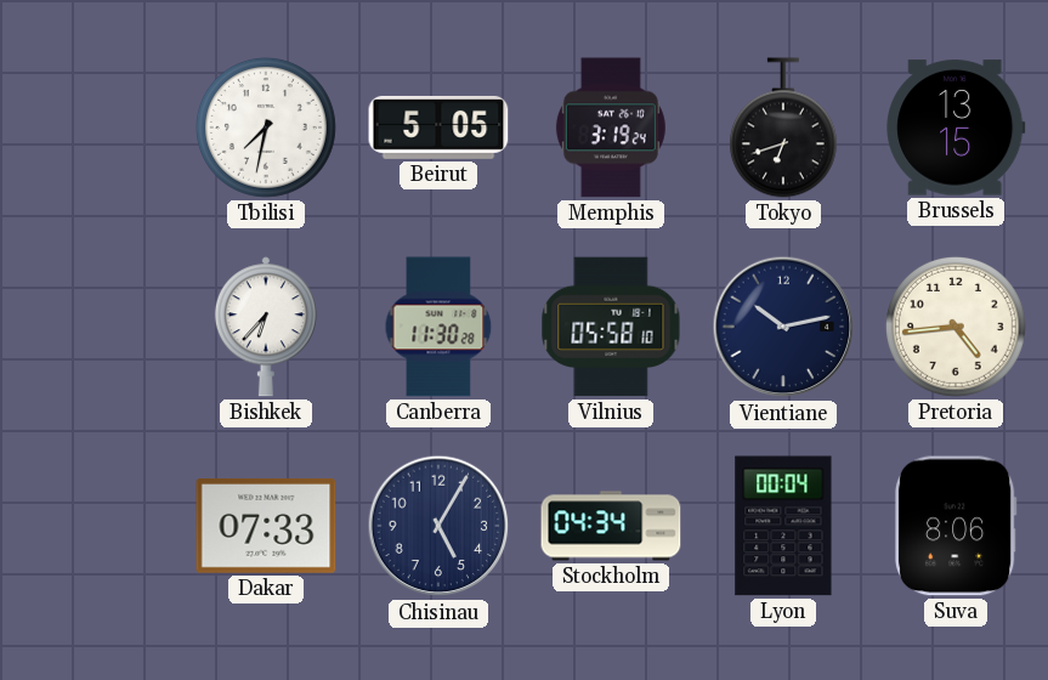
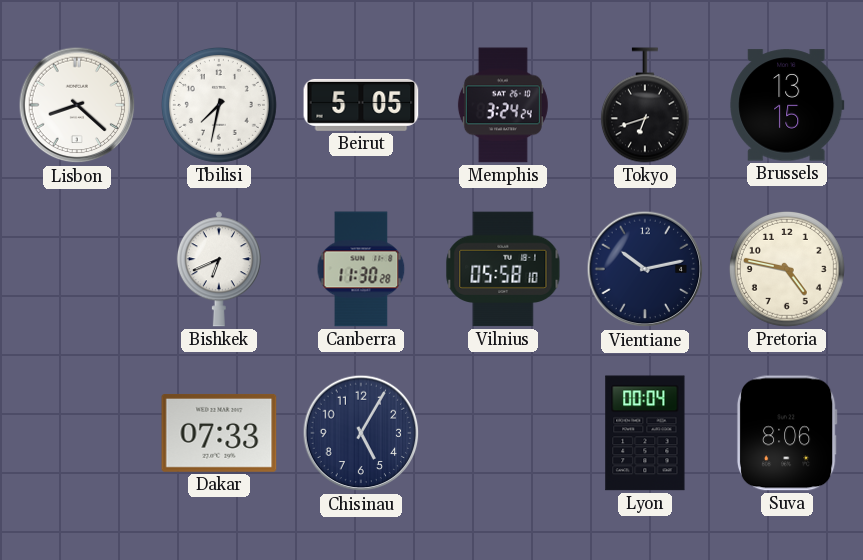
Lisbon: none -> 8:22
Memphis: 3:19 -> 3:24
Bishkek: 6:37 -> 6:41
Pretoria: 4:44 -> 4:47
Stockholm: 04:34 -> none
